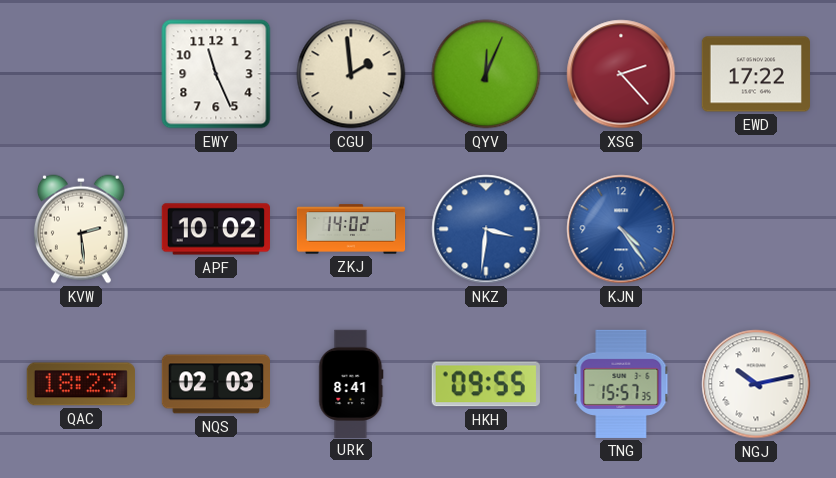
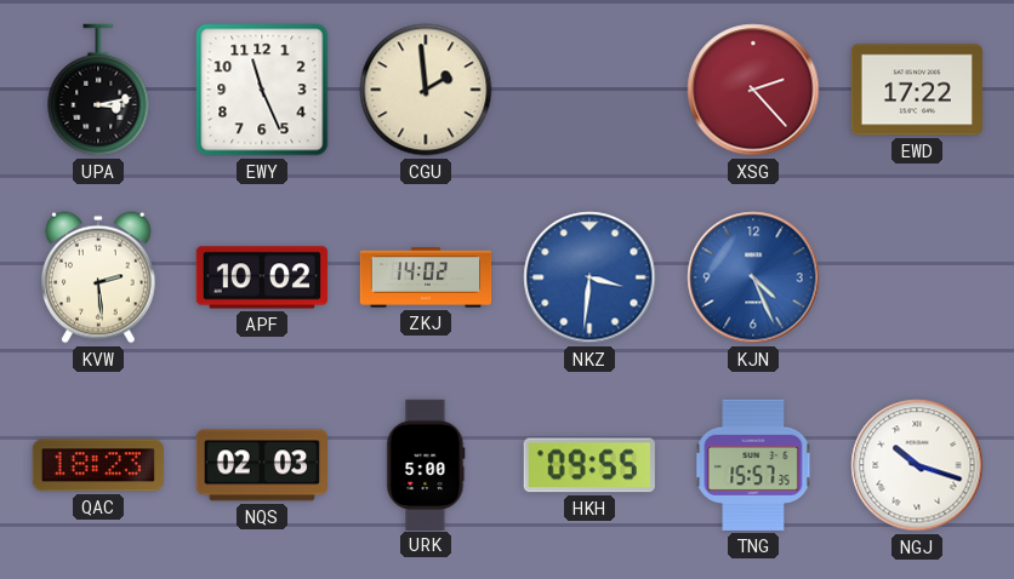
UPA: none -> 3:13
QYV: 12:04 -> none
KJN: 4:24 -> 4:26
URK: 8:41 -> 5:00
NGJ: 10:13 -> 10:18
